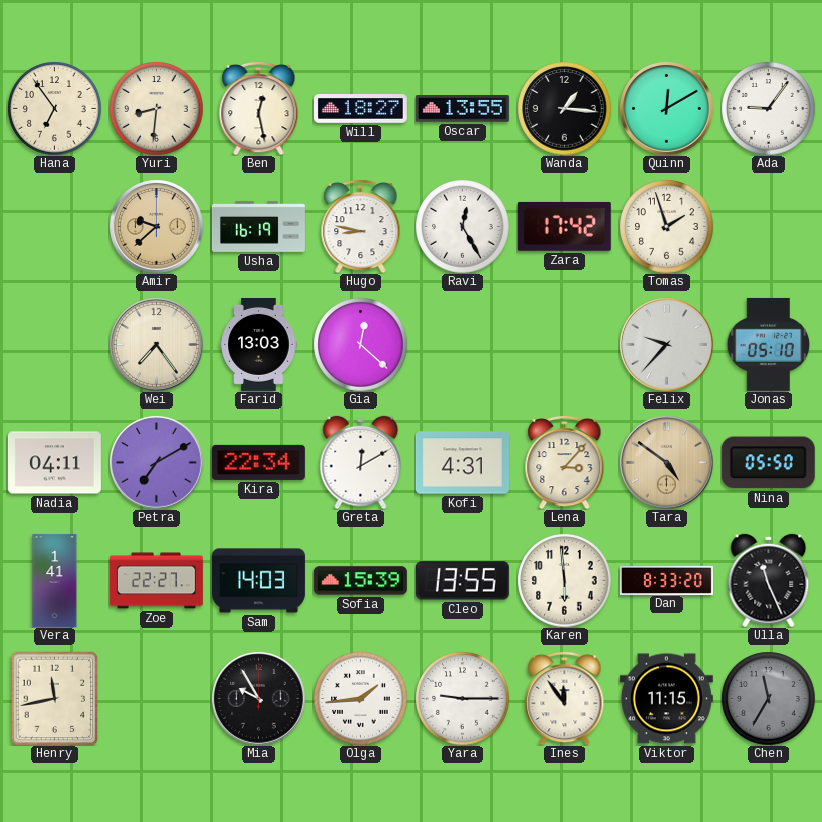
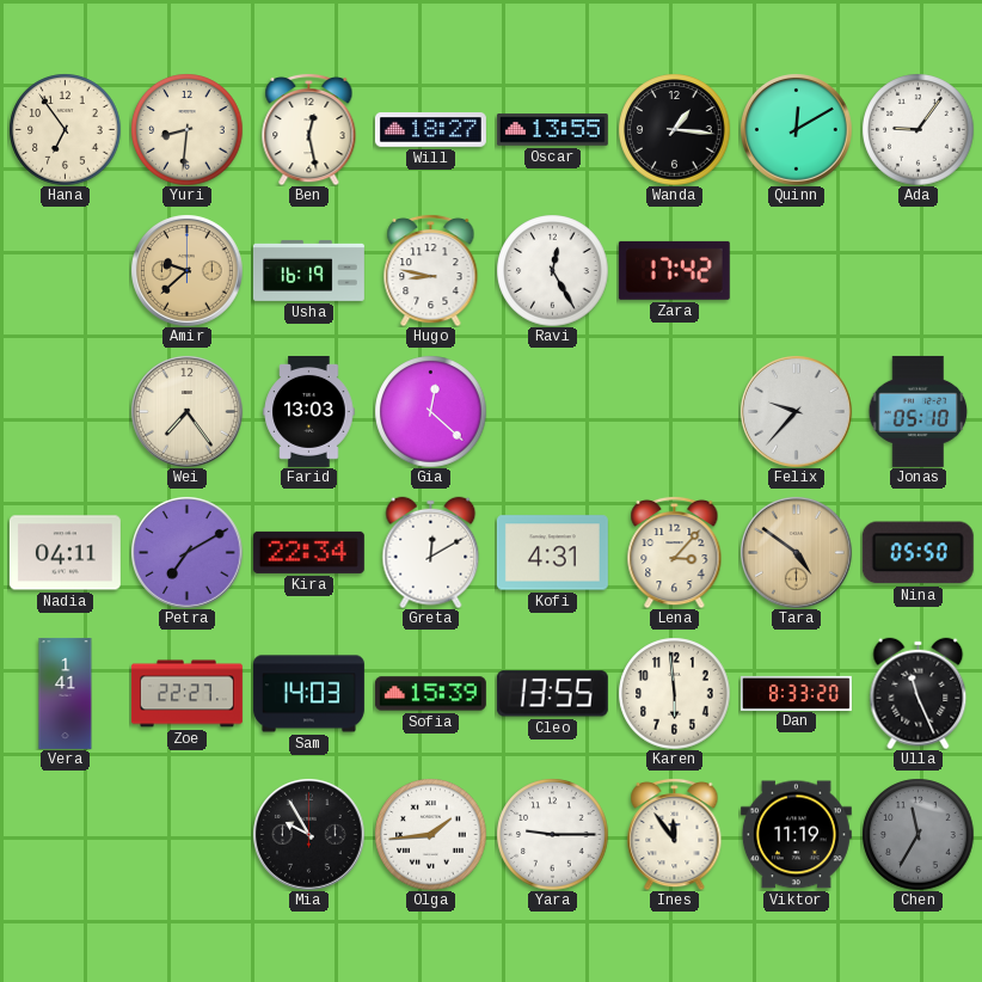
Tomas: 1:57 -> none
Henry: 11:43 -> none
Viktor: 11:15 -> 11:19
